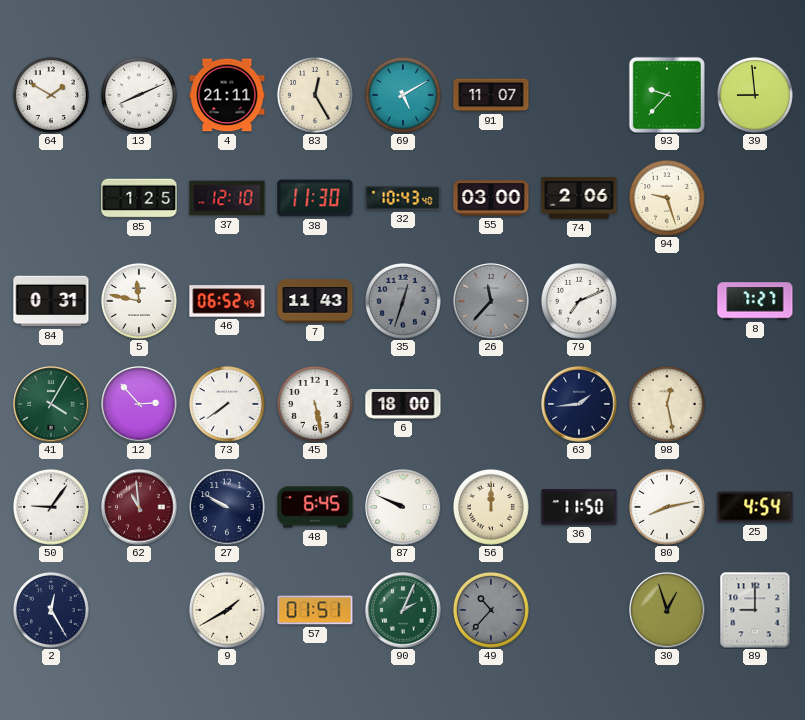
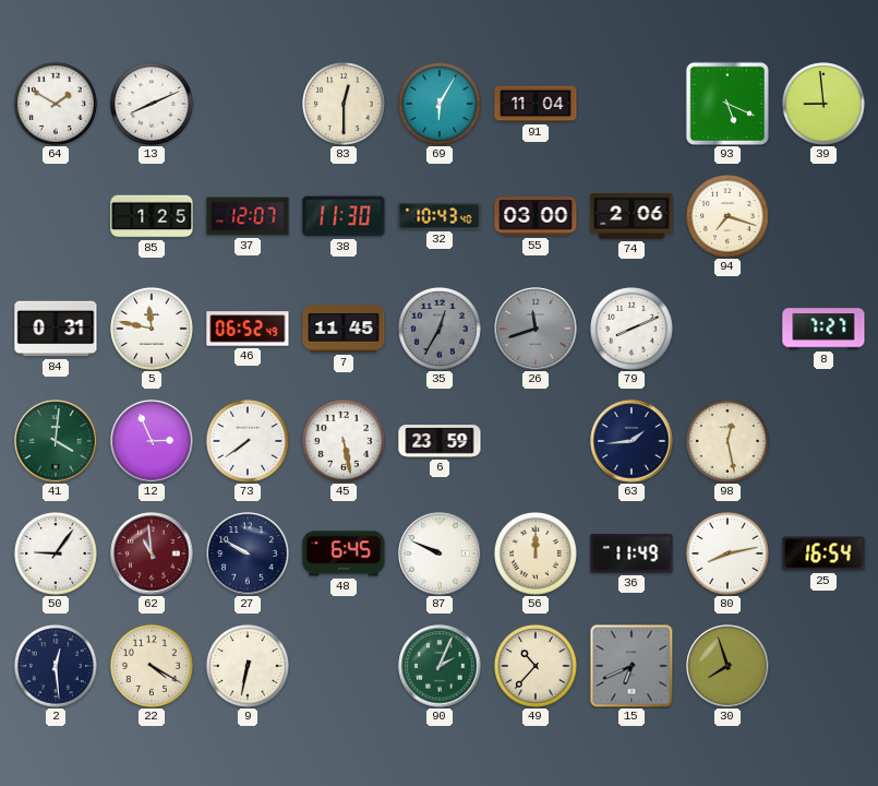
4: 21:11 -> none
83: 12:25 -> 12:30
69: 5:10 -> 6:05
91: 11:07 -> 11:04
93: 9:37 -> 5:19
37: 12:10 -> 12:07
94: 9:27 -> 7:18
7: 11:43 -> 11:45
35: 12:33 -> 12:35
26: 11:37 -> 11:42
79: 7:11 -> 8:11
41: 4:05 -> 4:01
12: 2:53 -> 2:56
6: 18:00 -> 23:59
36: 11:50 -> 11:49
25: 4:54 -> 16:54
2: 12:25 -> 12:29
22: none -> 4:20
9: 1:40 -> 6:32
57: 01:51 -> none
49 dial: grey -> cream
15: none -> 6:41
30: 12:57 -> 7:57
89: 9:00 -> none
